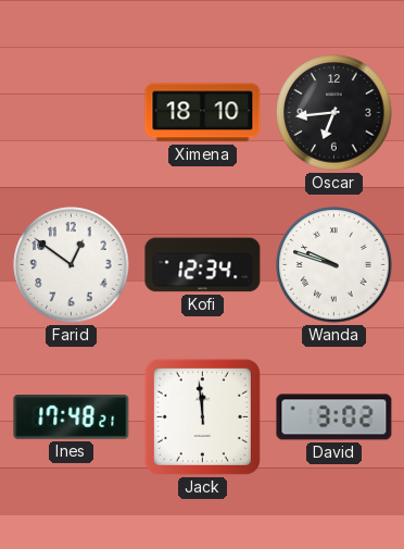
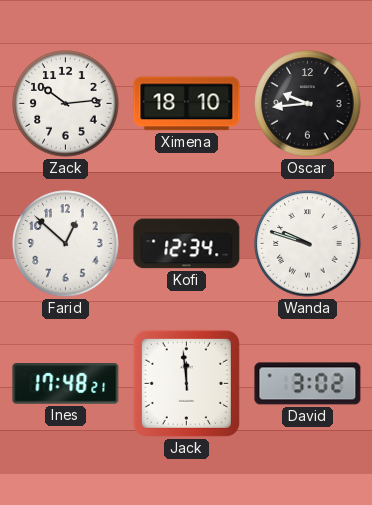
Zack: none -> 10:14
Oscar: 6:44 -> 9:44
Farid: 12:51 -> 12:52
